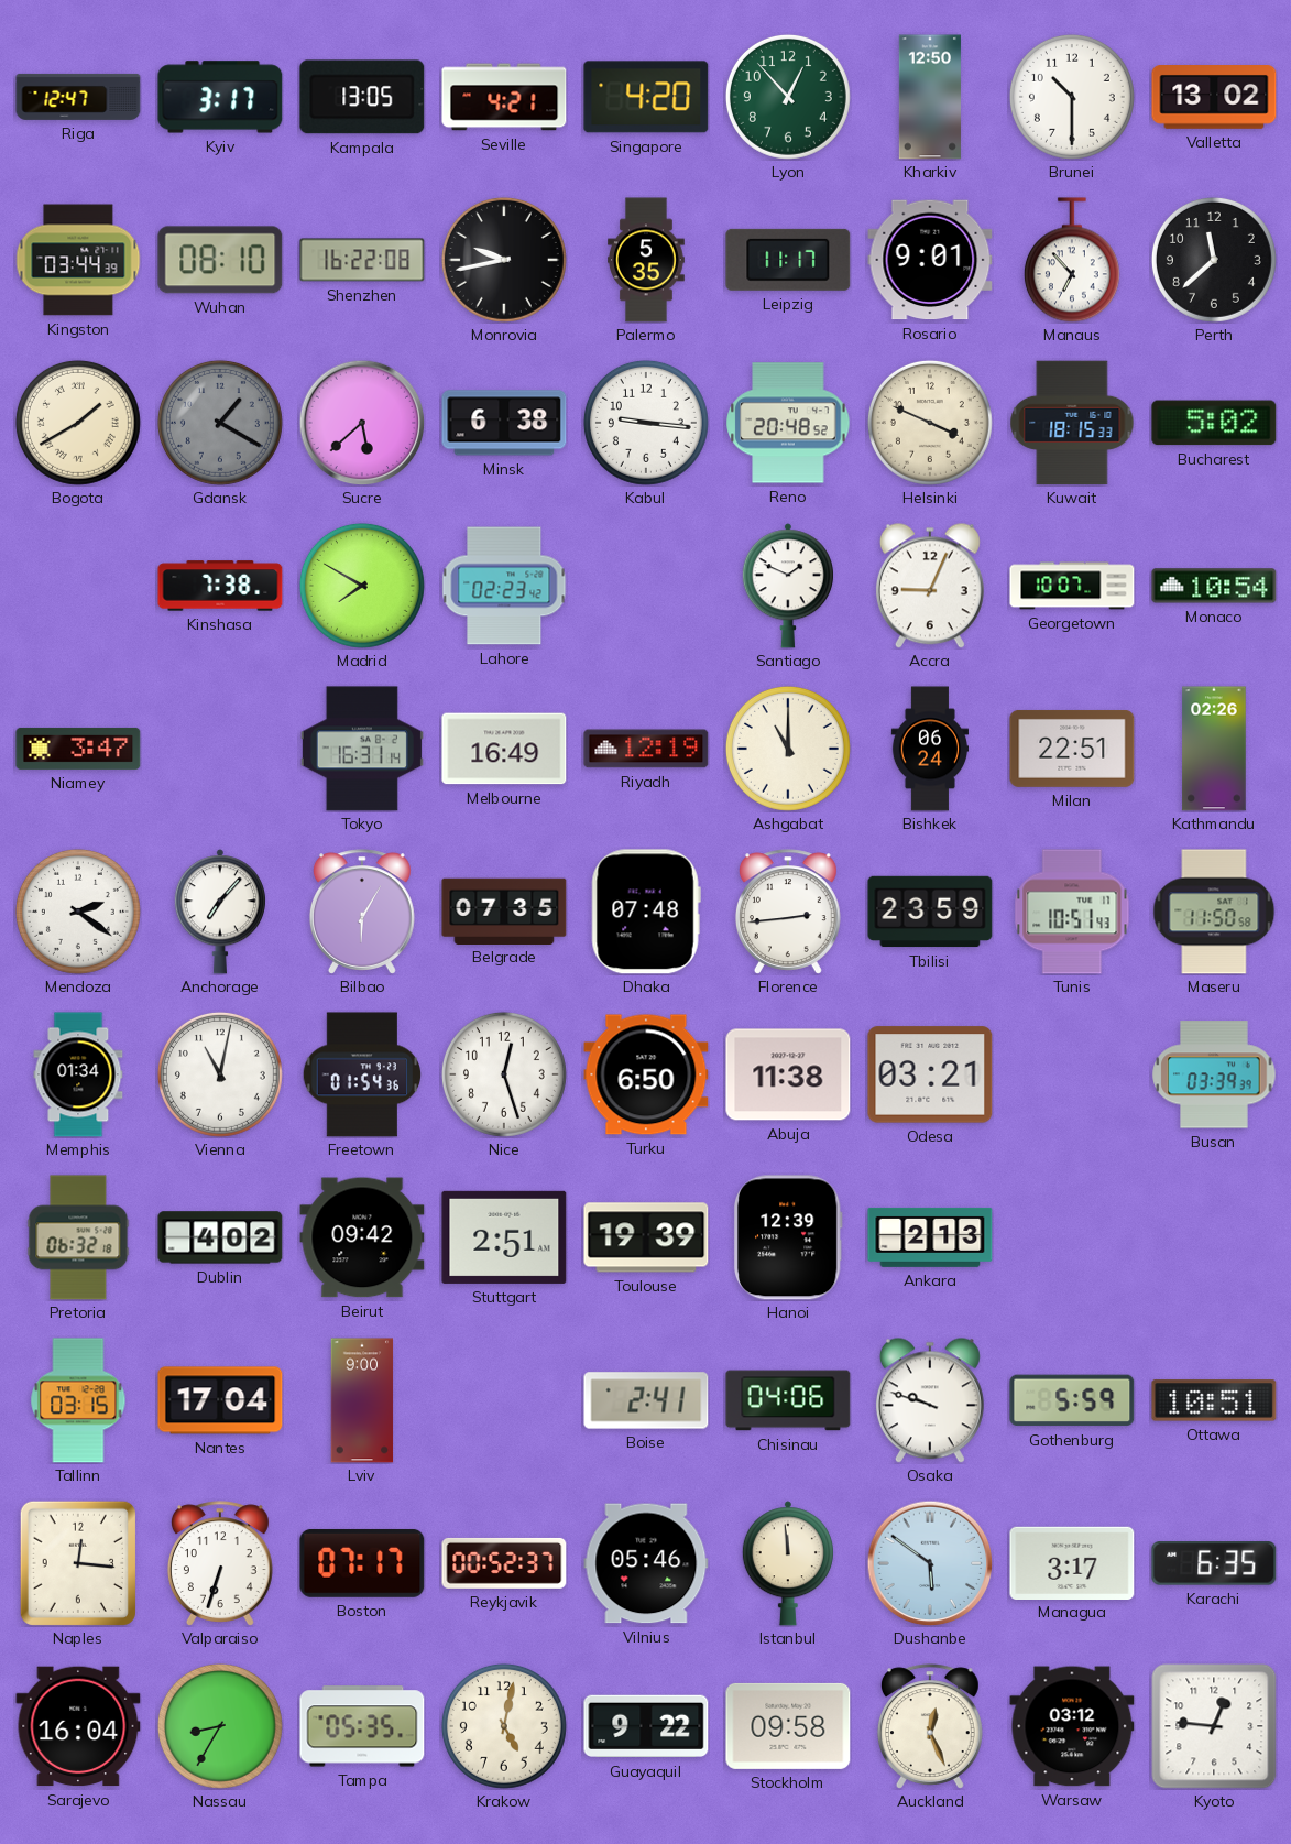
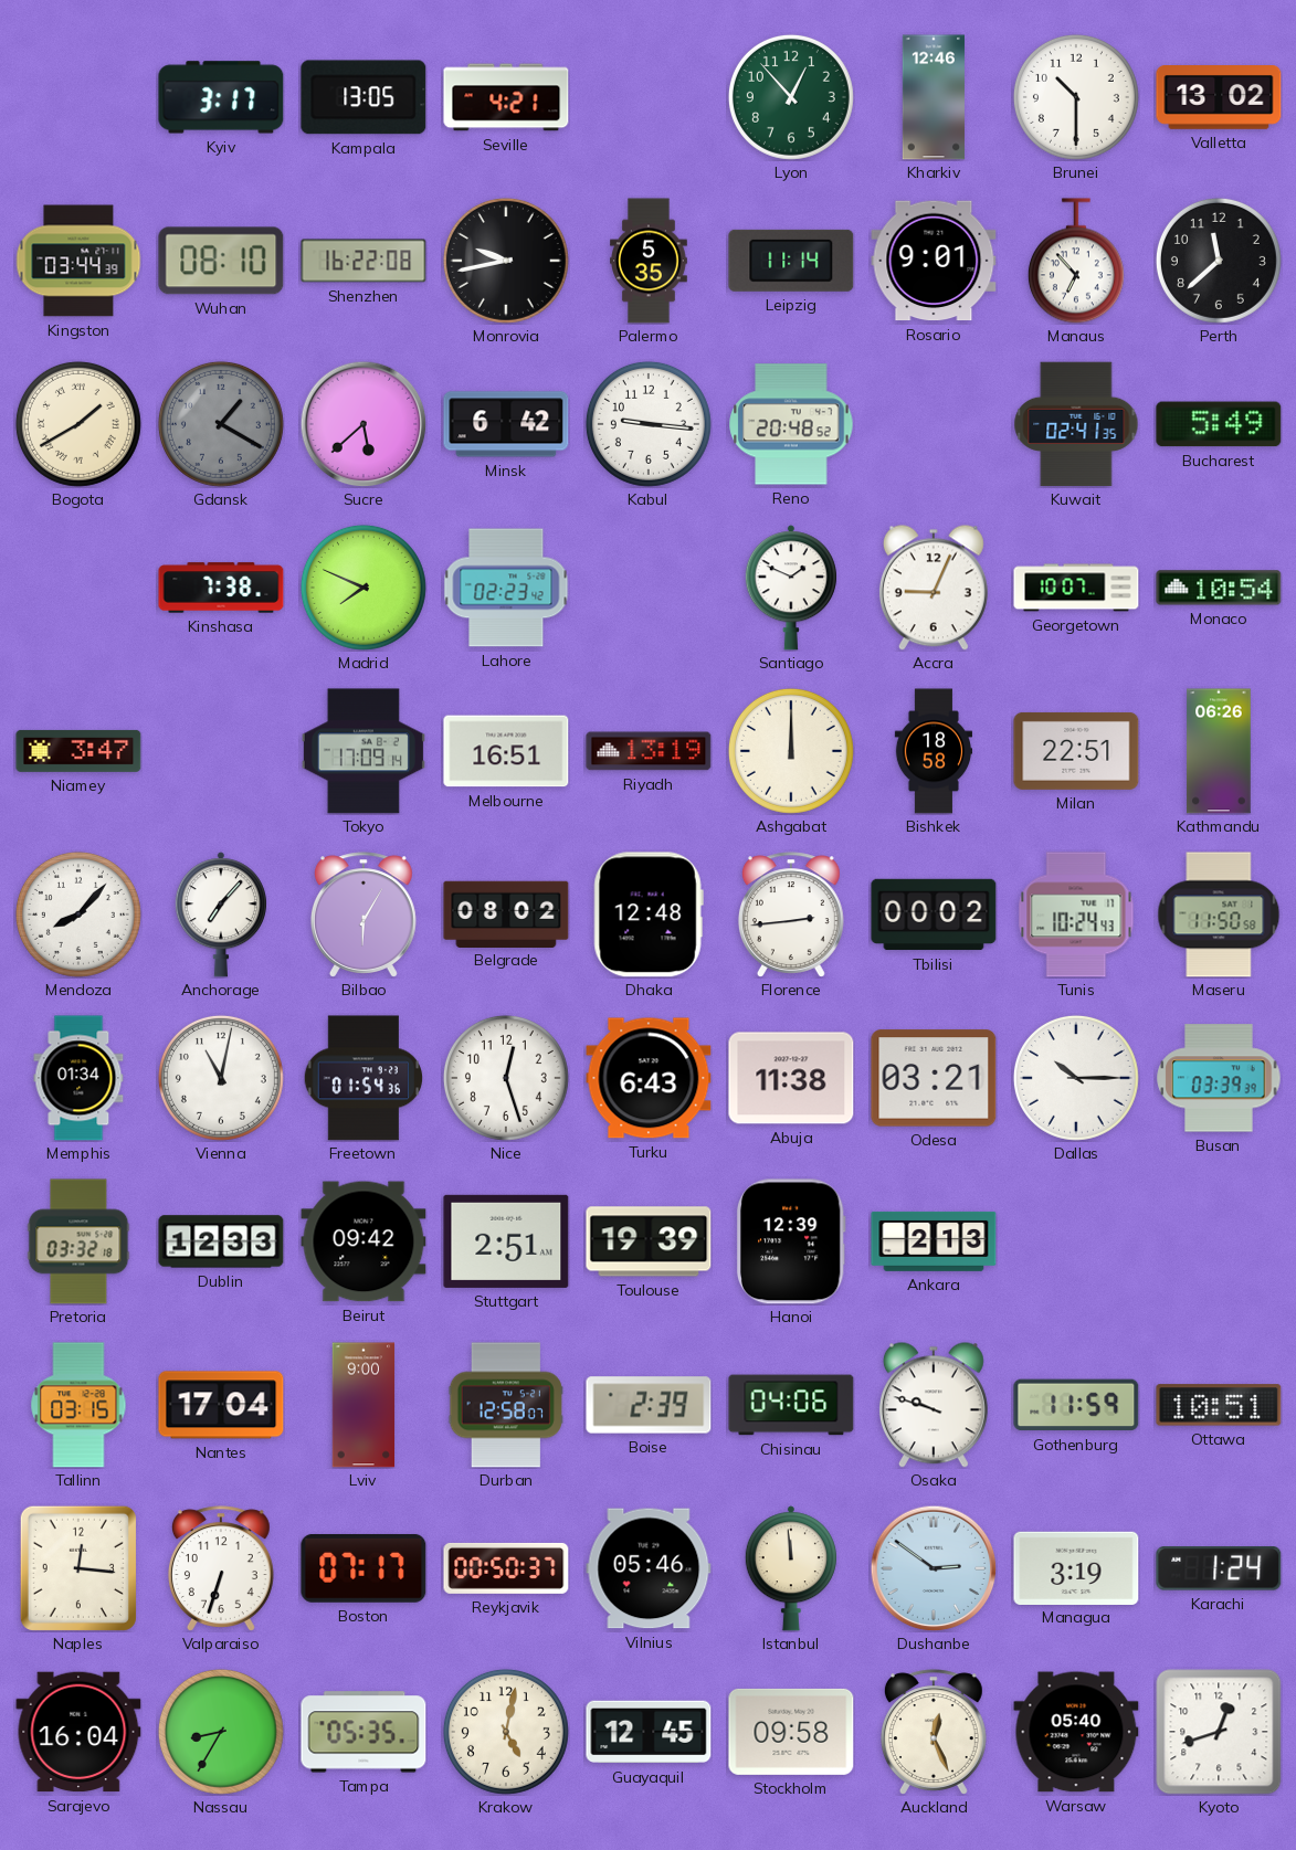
Riga: 12:47 -> none
Singapore: 4:20 -> none
Kharkiv: 12:50 -> 12:46
Leipzig: 11:17 -> 11:14
Minsk: 6:38 -> 6:42
Helsinki: 3:49 -> none
Kuwait: 18:15 -> 02:41
Bucharest: 5:02 -> 5:49
Madrid: 7:50 -> 7:49
Tokyo: 16:31 -> 17:09
Melbourne: 16:49 -> 16:51
Riyadh: 12:19 -> 13:19
Ashgabat: 11:00 -> 12:00
Bishkek: 06:24 -> 18:58
Kathmandu: 02:26 -> 06:26
Mendoza: 2:21 -> 8:07
Belgrade: 07:35 -> 08:02
Dhaka: 07:48 -> 12:48
Tbilisi: 23:59 -> 00:02
Tunis: 10:51 -> 10:24
Turku: 6:50 -> 6:43
Dallas: none -> 10:15
Pretoria: 06:32 -> 03:32
Dublin: 4:02 -> 12:33
Durban: none -> 12:58
Boise: 2:41 -> 2:39
Gothenburg: 5:59 -> 11:59
Reykjavik: 00:52 -> 00:50
Dushanbe: 5:51 -> 2:51
Managua: 3:17 -> 3:19
Karachi: 6:35 -> 1:24
Guayaquil: 9:22 -> 12:45
Warsaw: 03:12 -> 05:40
Kyoto: 12:46 -> 12:42
